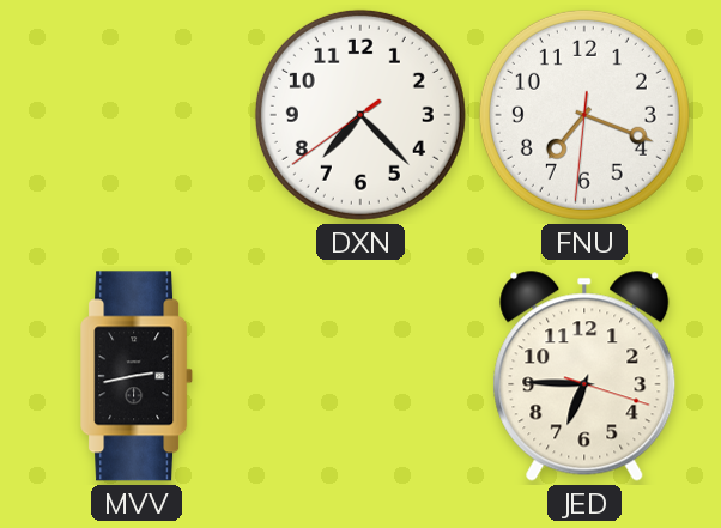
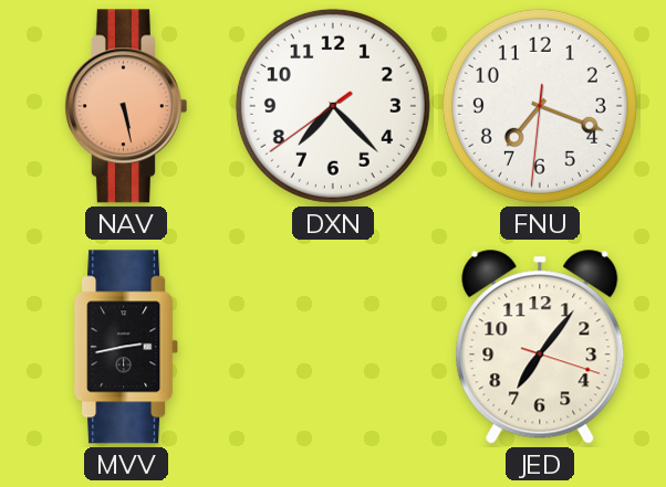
NAV: none -> 5:28
JED: 6:45 -> 7:06
